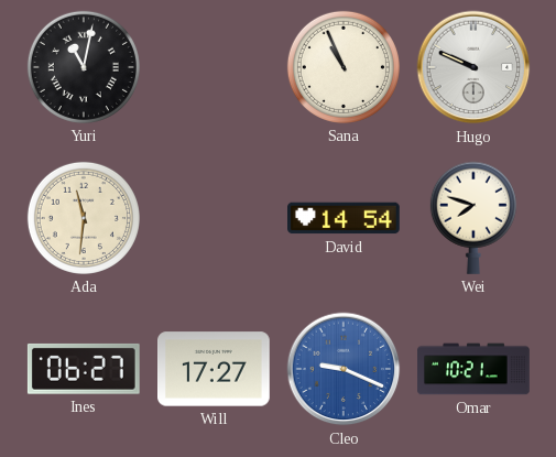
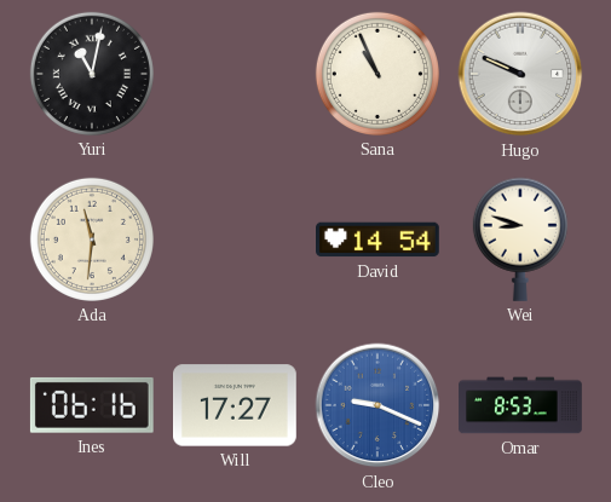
Wei: 7:48 -> 8:48
Ines: 06:27 -> 06:16
Omar: 10:21 -> 8:53
